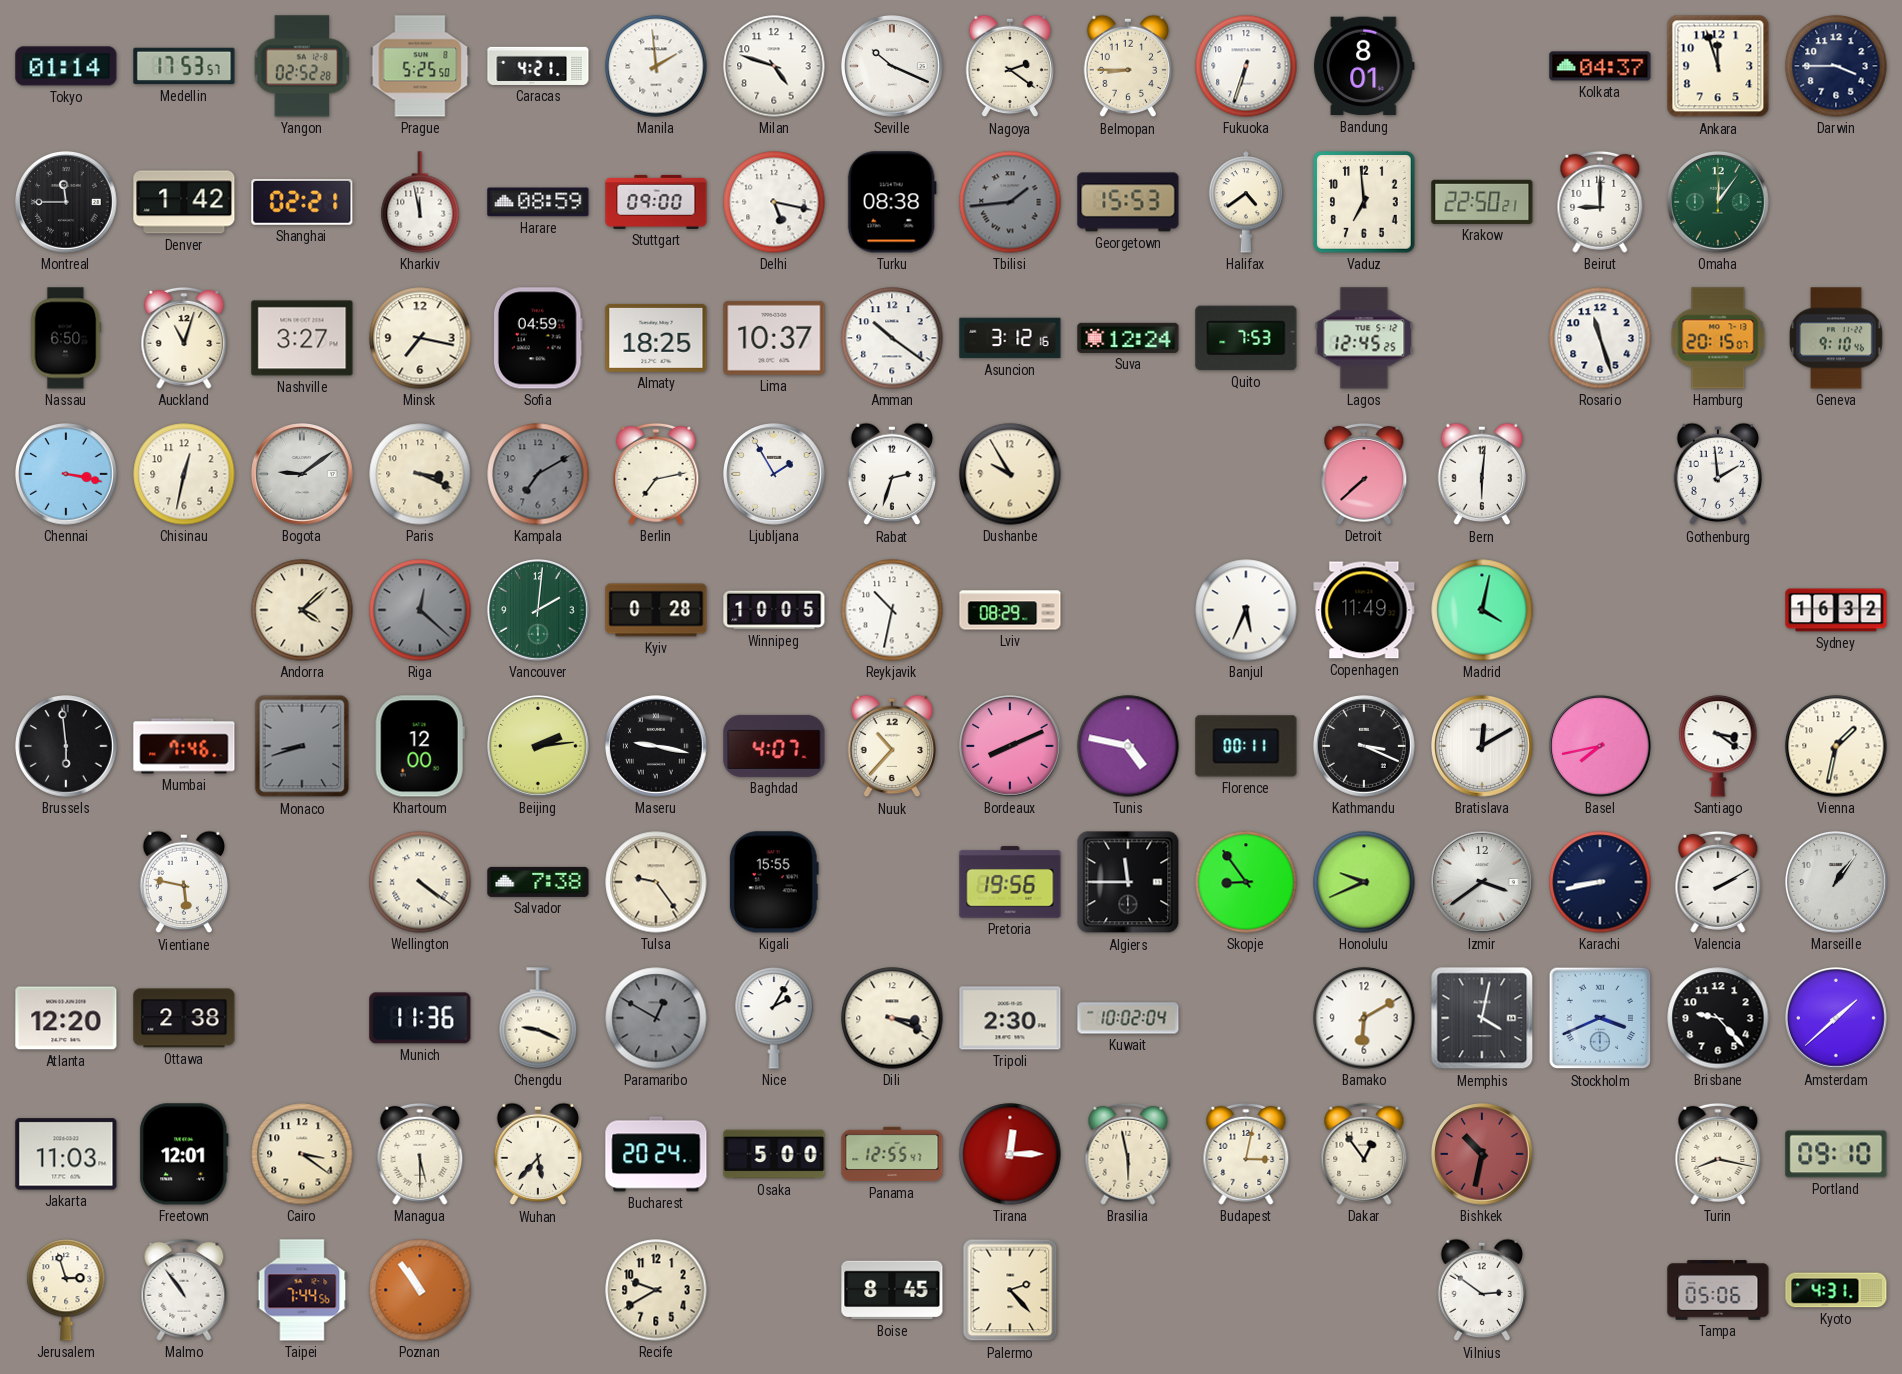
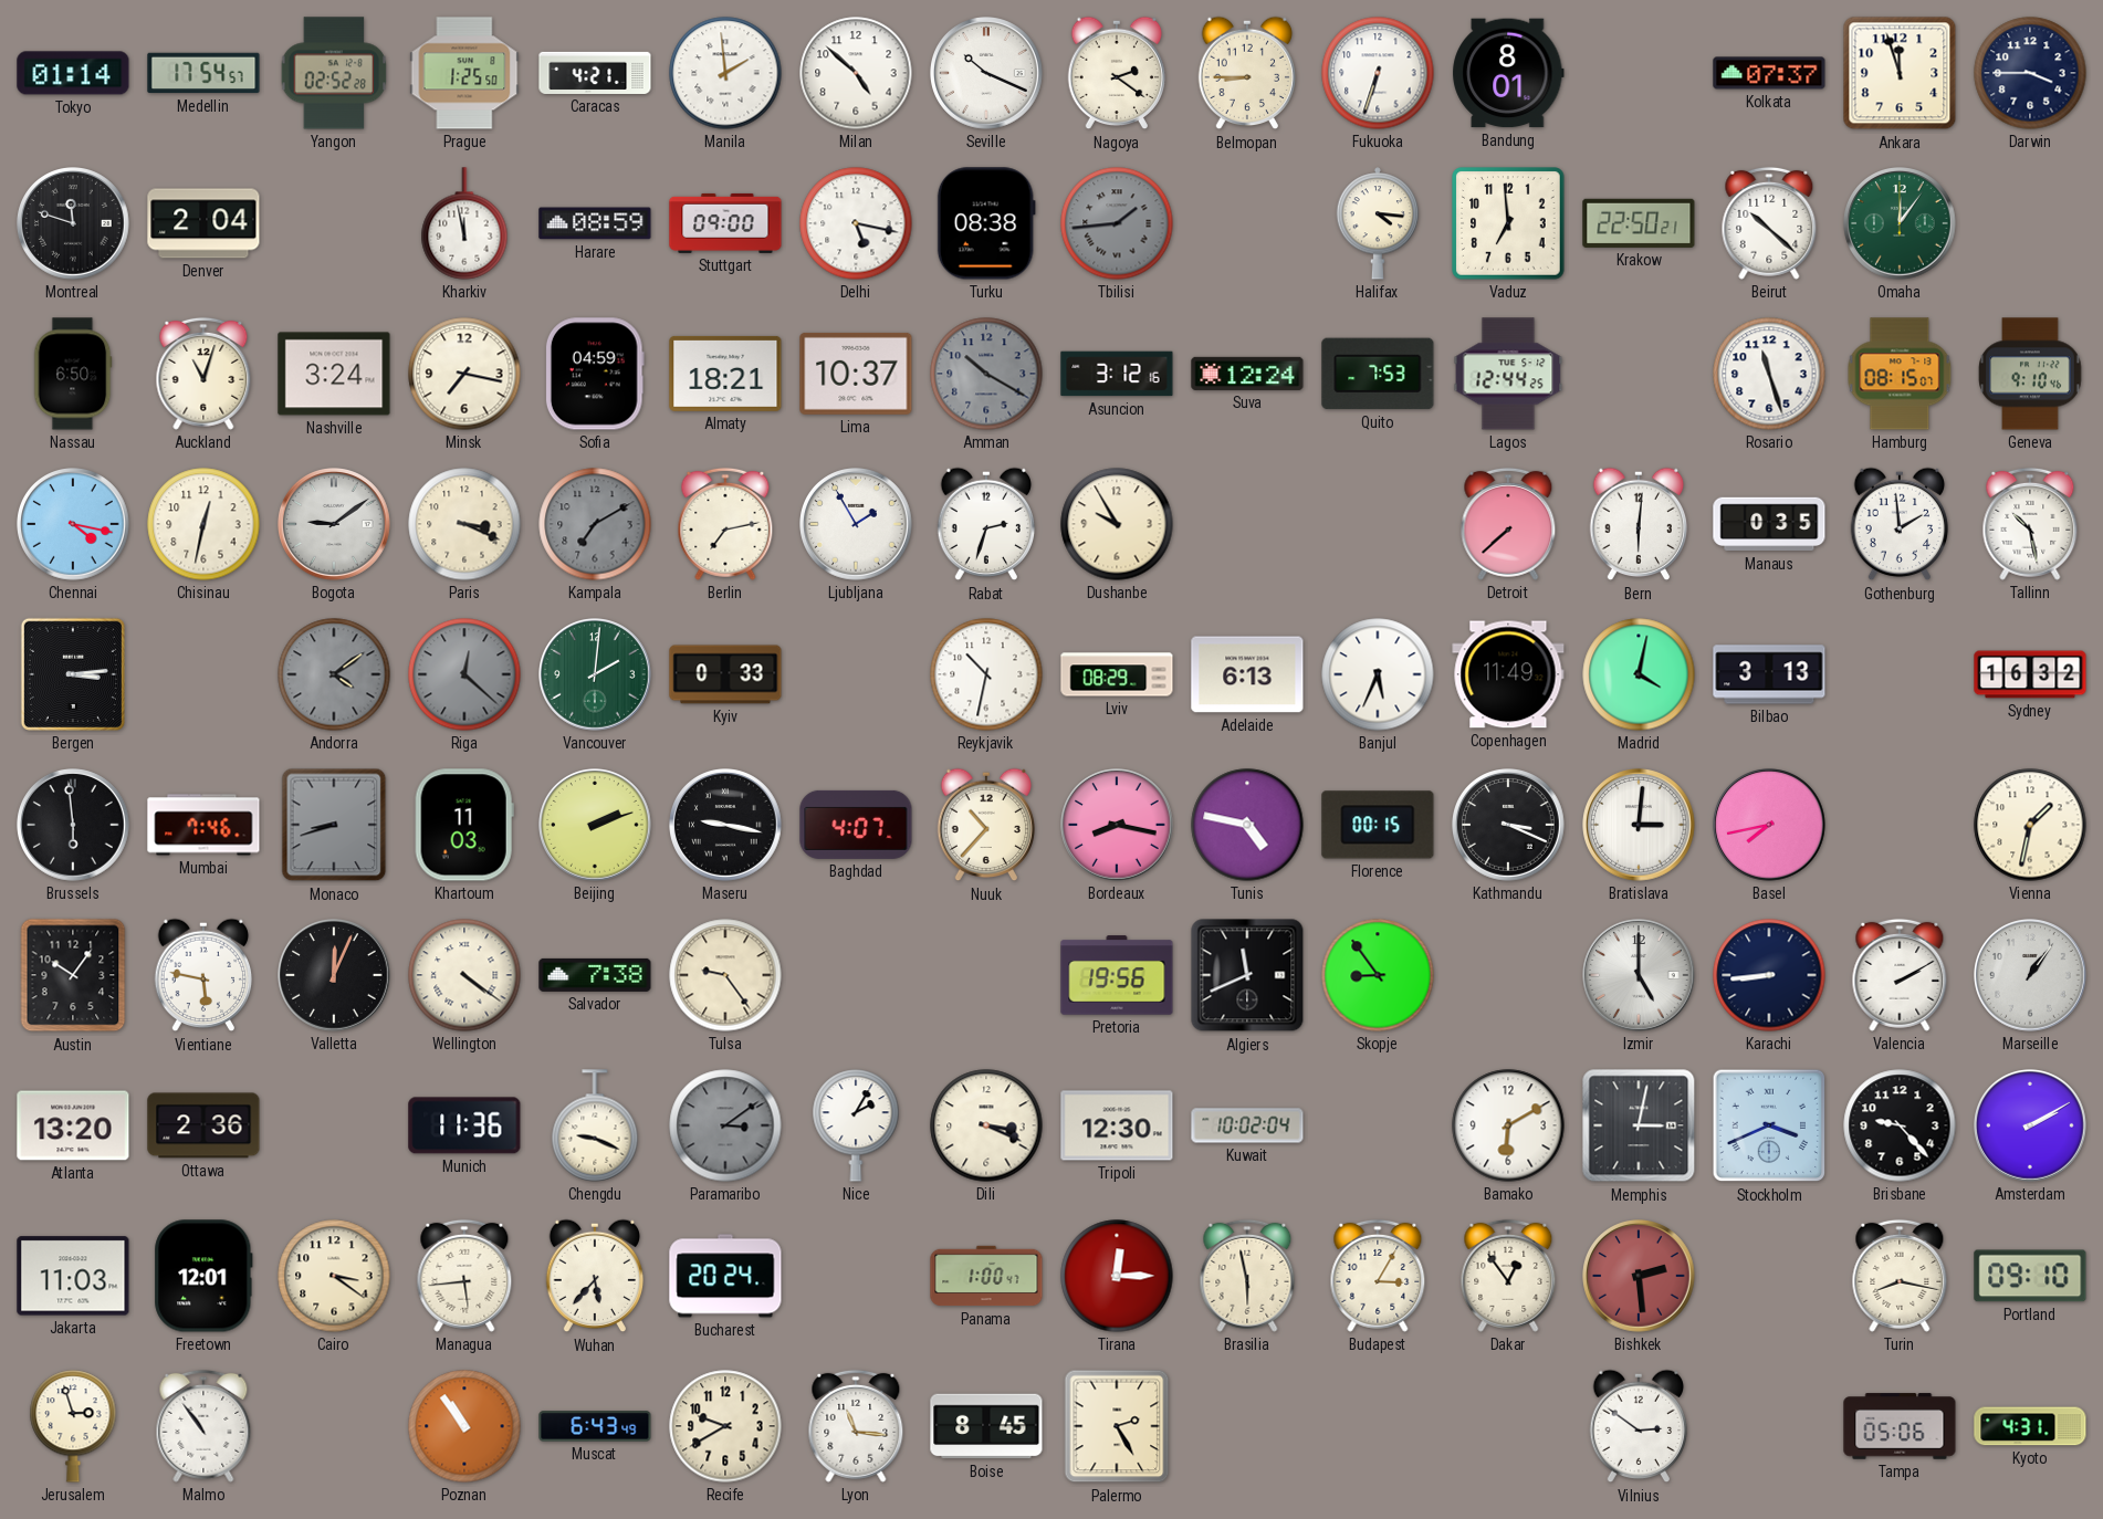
Medellin: 17:53 -> 17:54
Prague: 5:25 -> 1:25
Milan: 4:48 -> 4:52
Kolkata: 04:37 -> 07:37
Montreal: 11:45 -> 11:48
Denver: 1:42 -> 2:04
Shanghai: 02:21 -> none
Georgetown: 15:53 -> none
Halifax: 4:39 -> 4:16
Beirut: 9:00 -> 10:22
Nashville: 3:27 -> 3:24
Almaty: 18:25 -> 18:21
Amman: 10:21 -> 10:20
Amman dial: white -> grey
Lagos: 12:45 -> 12:44
Hamburg: 20:15 -> 08:15
Chennai: 3:17 -> 4:17
Manaus: none -> 0:35
Tallinn: none -> 10:28
Bergen: none -> 3:14
Andorra: 4:08 -> 4:09
Andorra dial: cream -> grey
Kyiv: 0:28 -> 0:33
Winnipeg: 10:05 -> none
Adelaide: none -> 6:13
Bilbao: none -> 3:13
Khartoum: 12:00 -> 11:03
Beijing: 2:14 -> 2:12
Bordeaux: 8:11 -> 8:17
Florence: 00:11 -> 00:15
Bratislava: 12:10 -> 3:01
Santiago: 3:21 -> none
Austin: none -> 10:06
Valletta: none -> 12:04
Kigali: 15:55 -> none
Algiers: 11:45 -> 11:41
Honolulu: 9:41 -> none
Izmir: 3:39 -> 5:00
Karachi: 8:43 -> 8:44
Atlanta: 12:20 -> 13:20
Ottawa: 2:38 -> 2:36
Paramaribo: 12:50 -> 3:09
Tripoli: 2:30 -> 12:30
Memphis: 4:02 -> 3:02
Amsterdam: 1:38 -> 2:10
Managua: 5:30 -> 5:44
Osaka: 5:00 -> none
Panama: 12:55 -> 1:00
Budapest: 3:02 -> 3:05
Bishkek: 10:32 -> 2:29
Taipei: 7:44 -> none
Muscat: none -> 6:43
Lyon: none -> 11:16
Palermo: 2:23 -> 2:25
